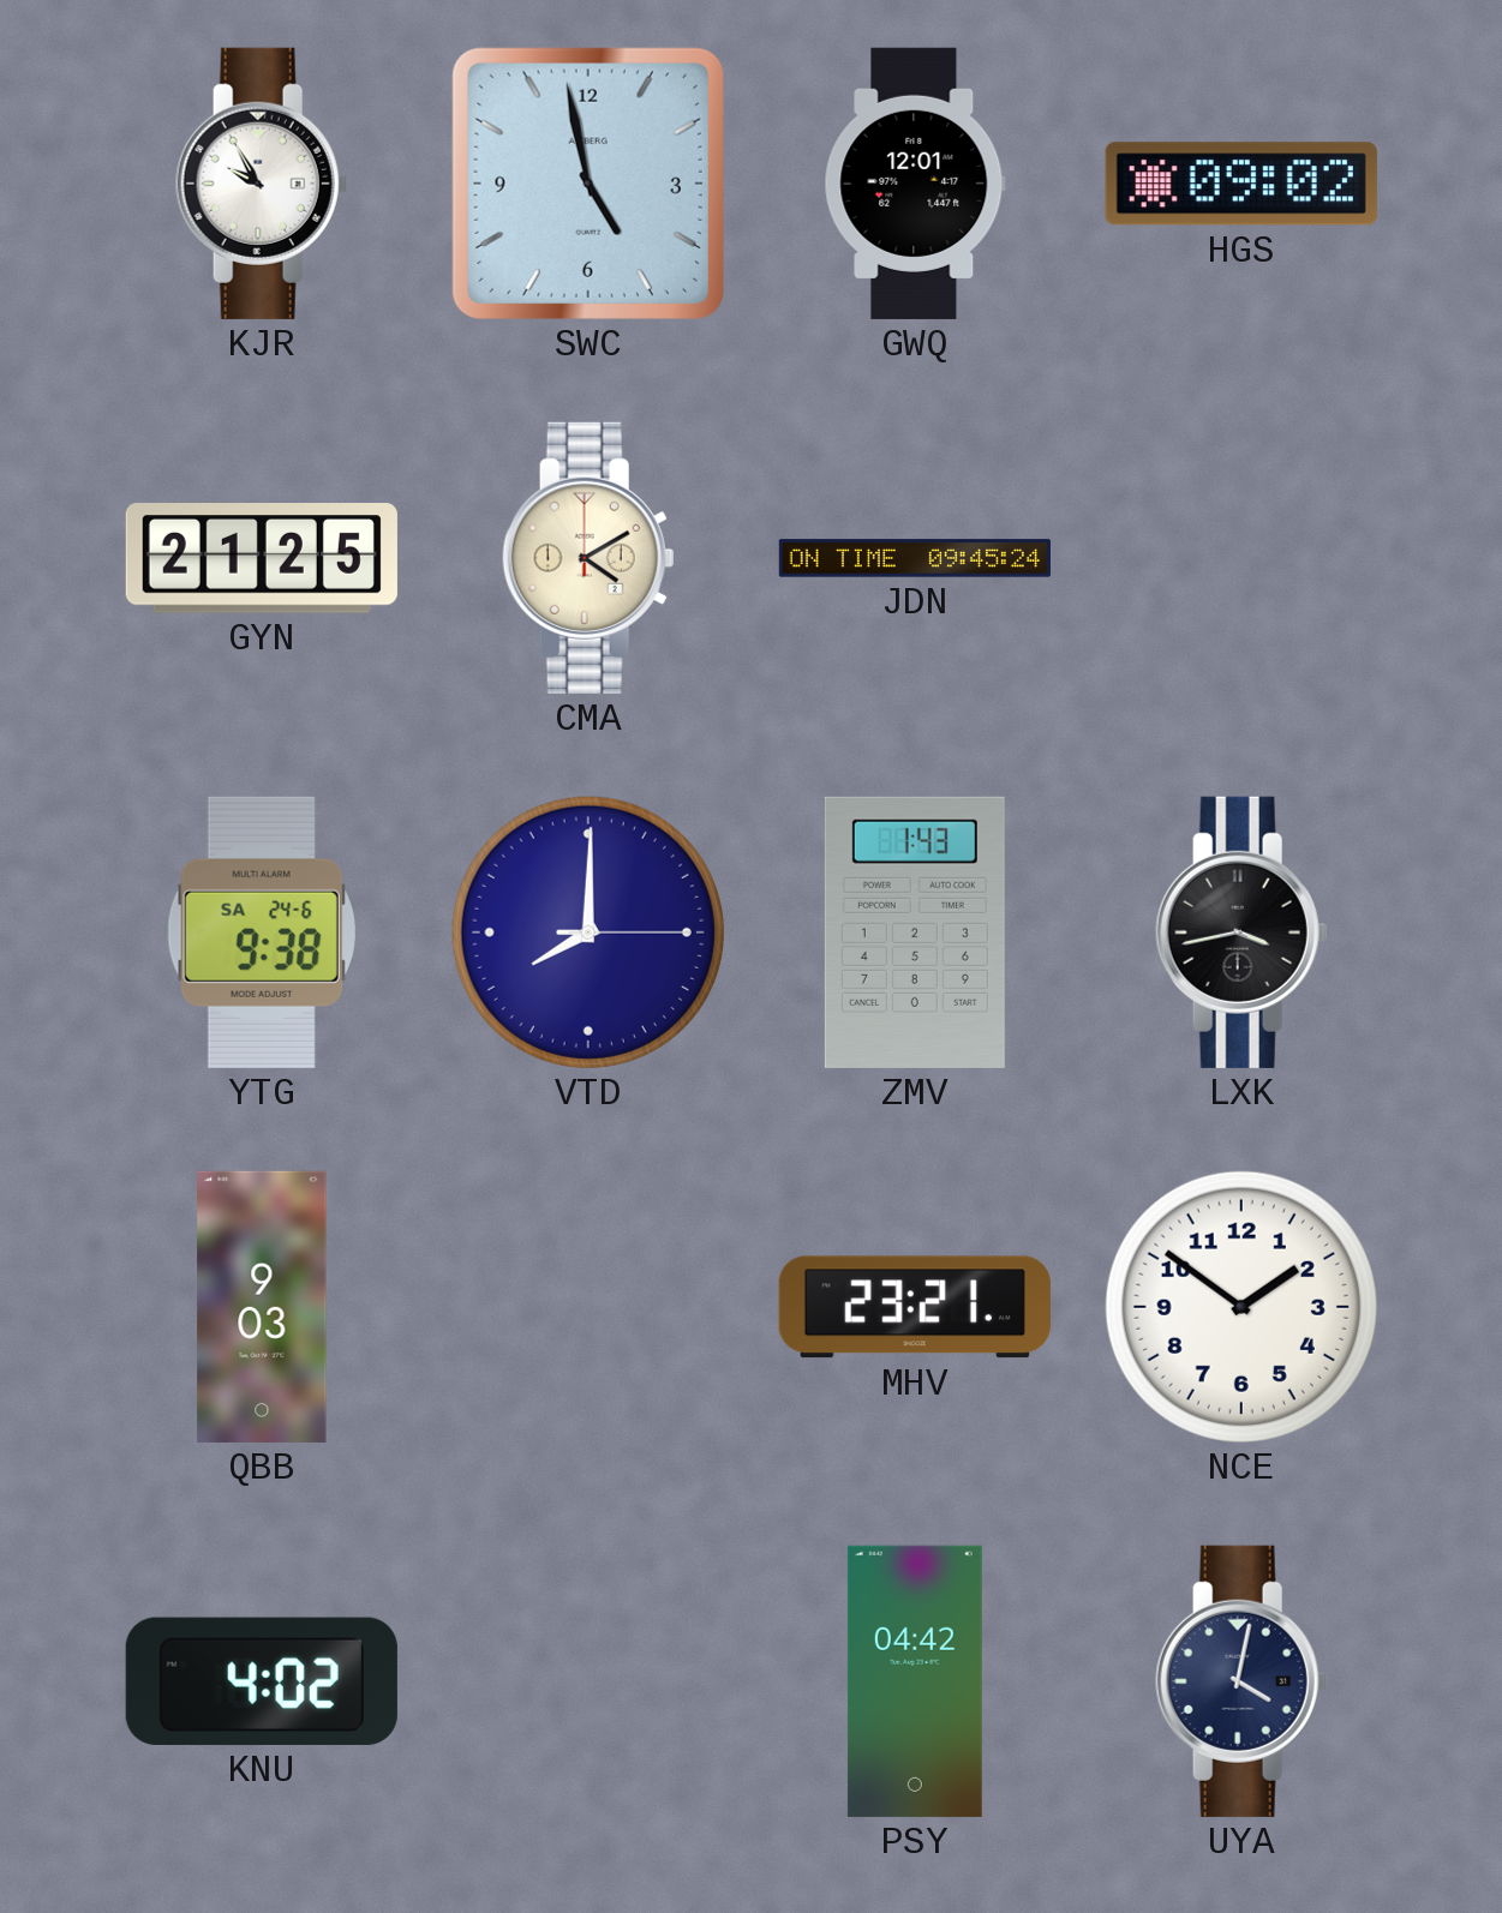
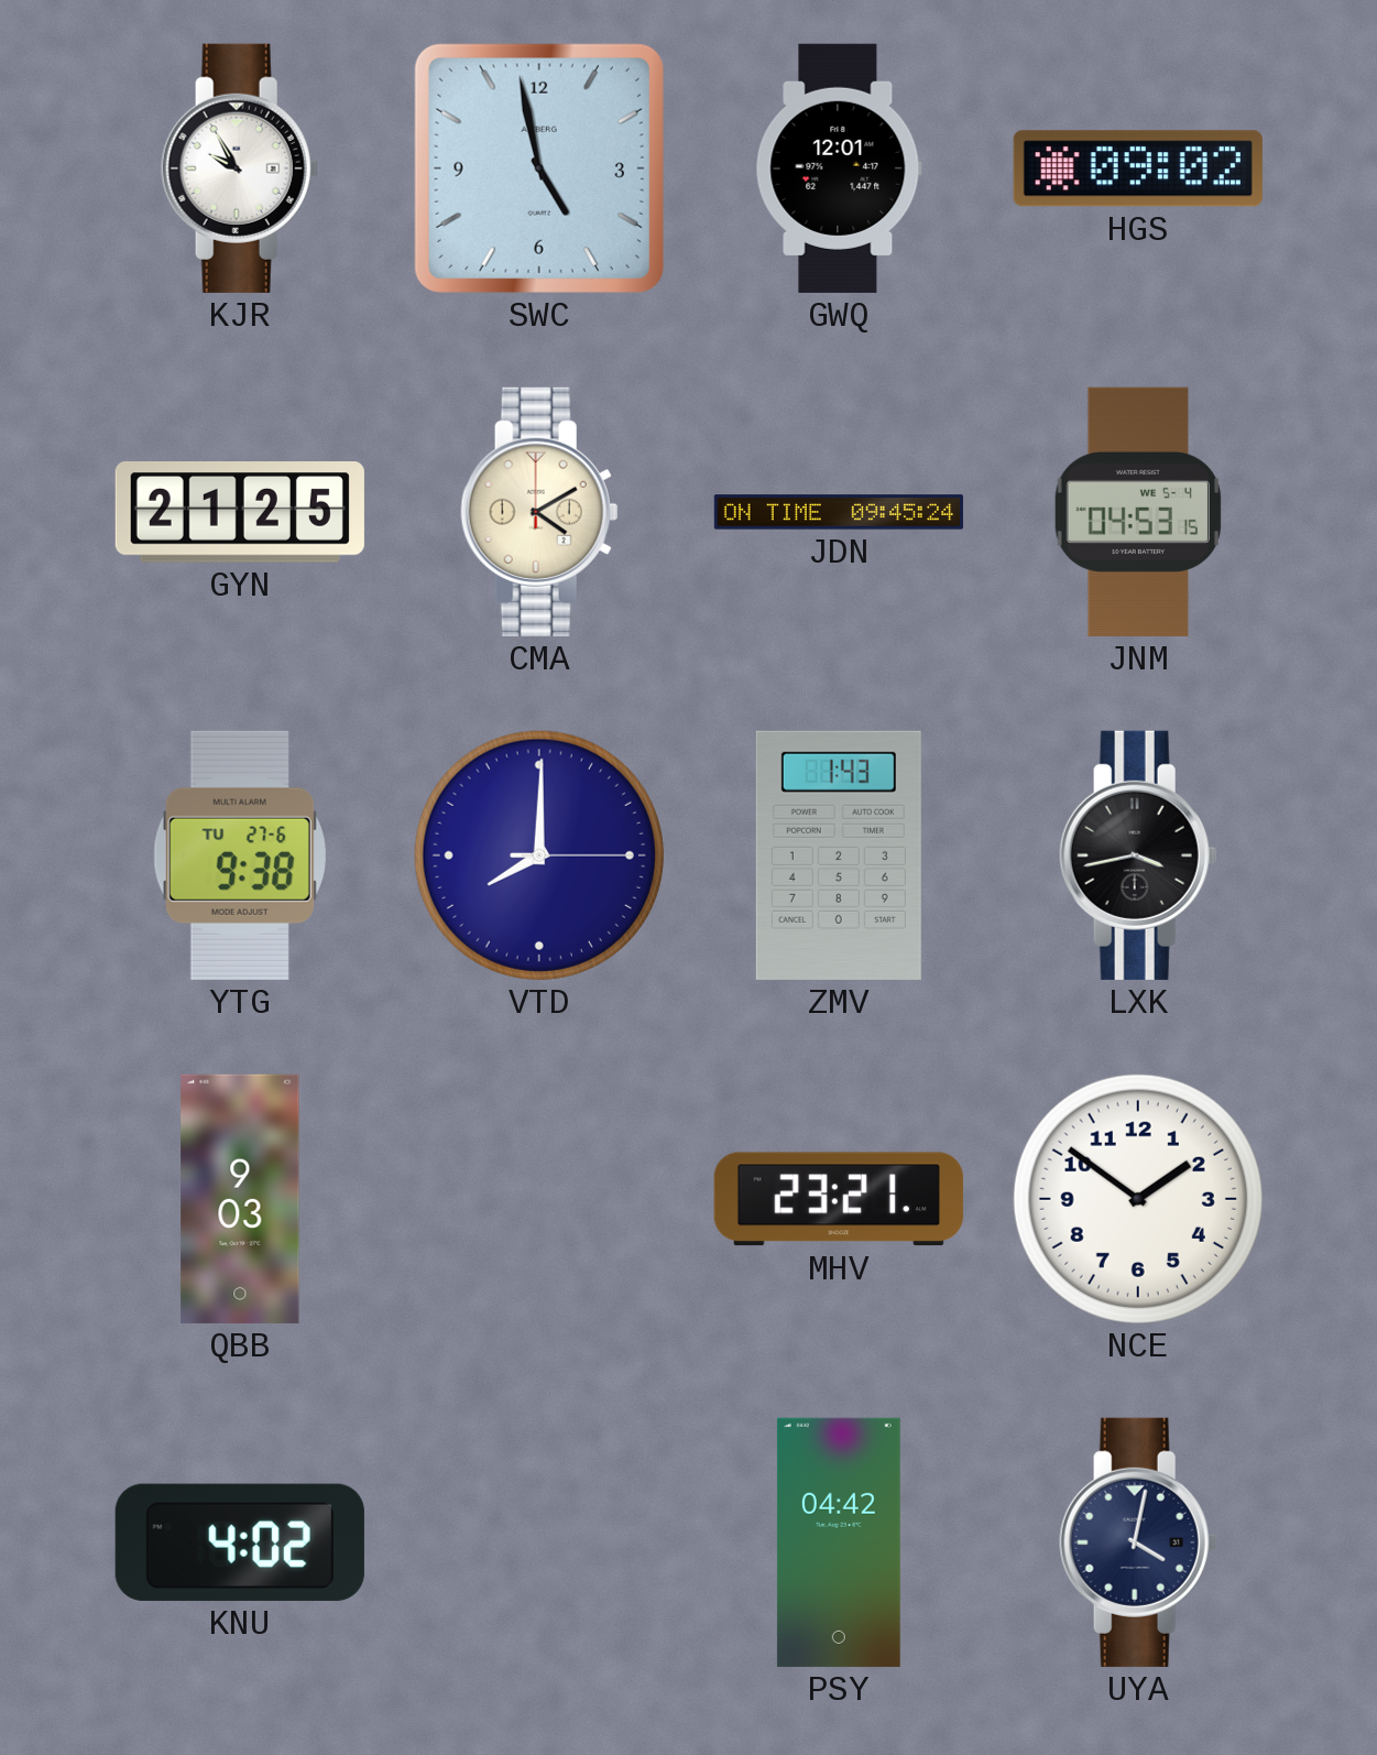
JNM: none -> 04:53
YTG date: SA 24-6 -> TU 27-6
